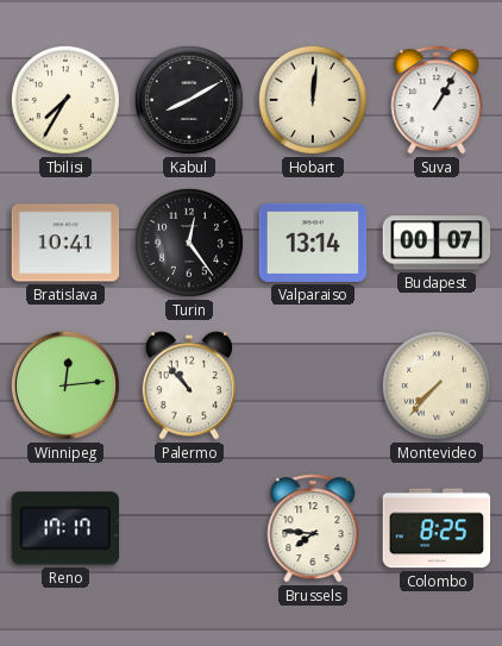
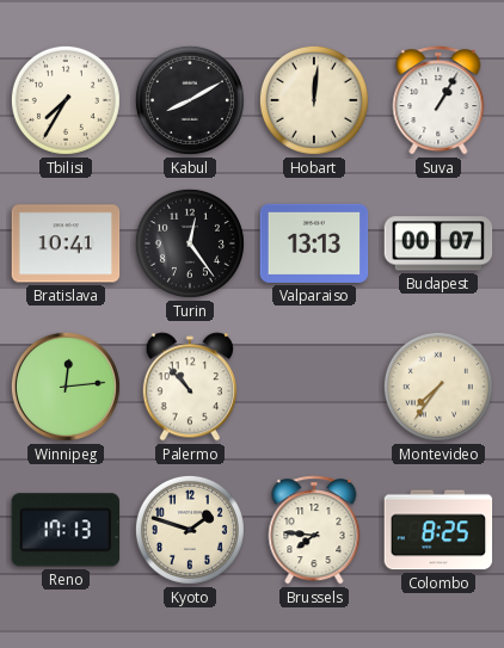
Valparaiso: 13:14 -> 13:13
Montevideo: 7:37 -> 7:36
Reno: 17:17 -> 17:13
Kyoto: none -> 1:48
